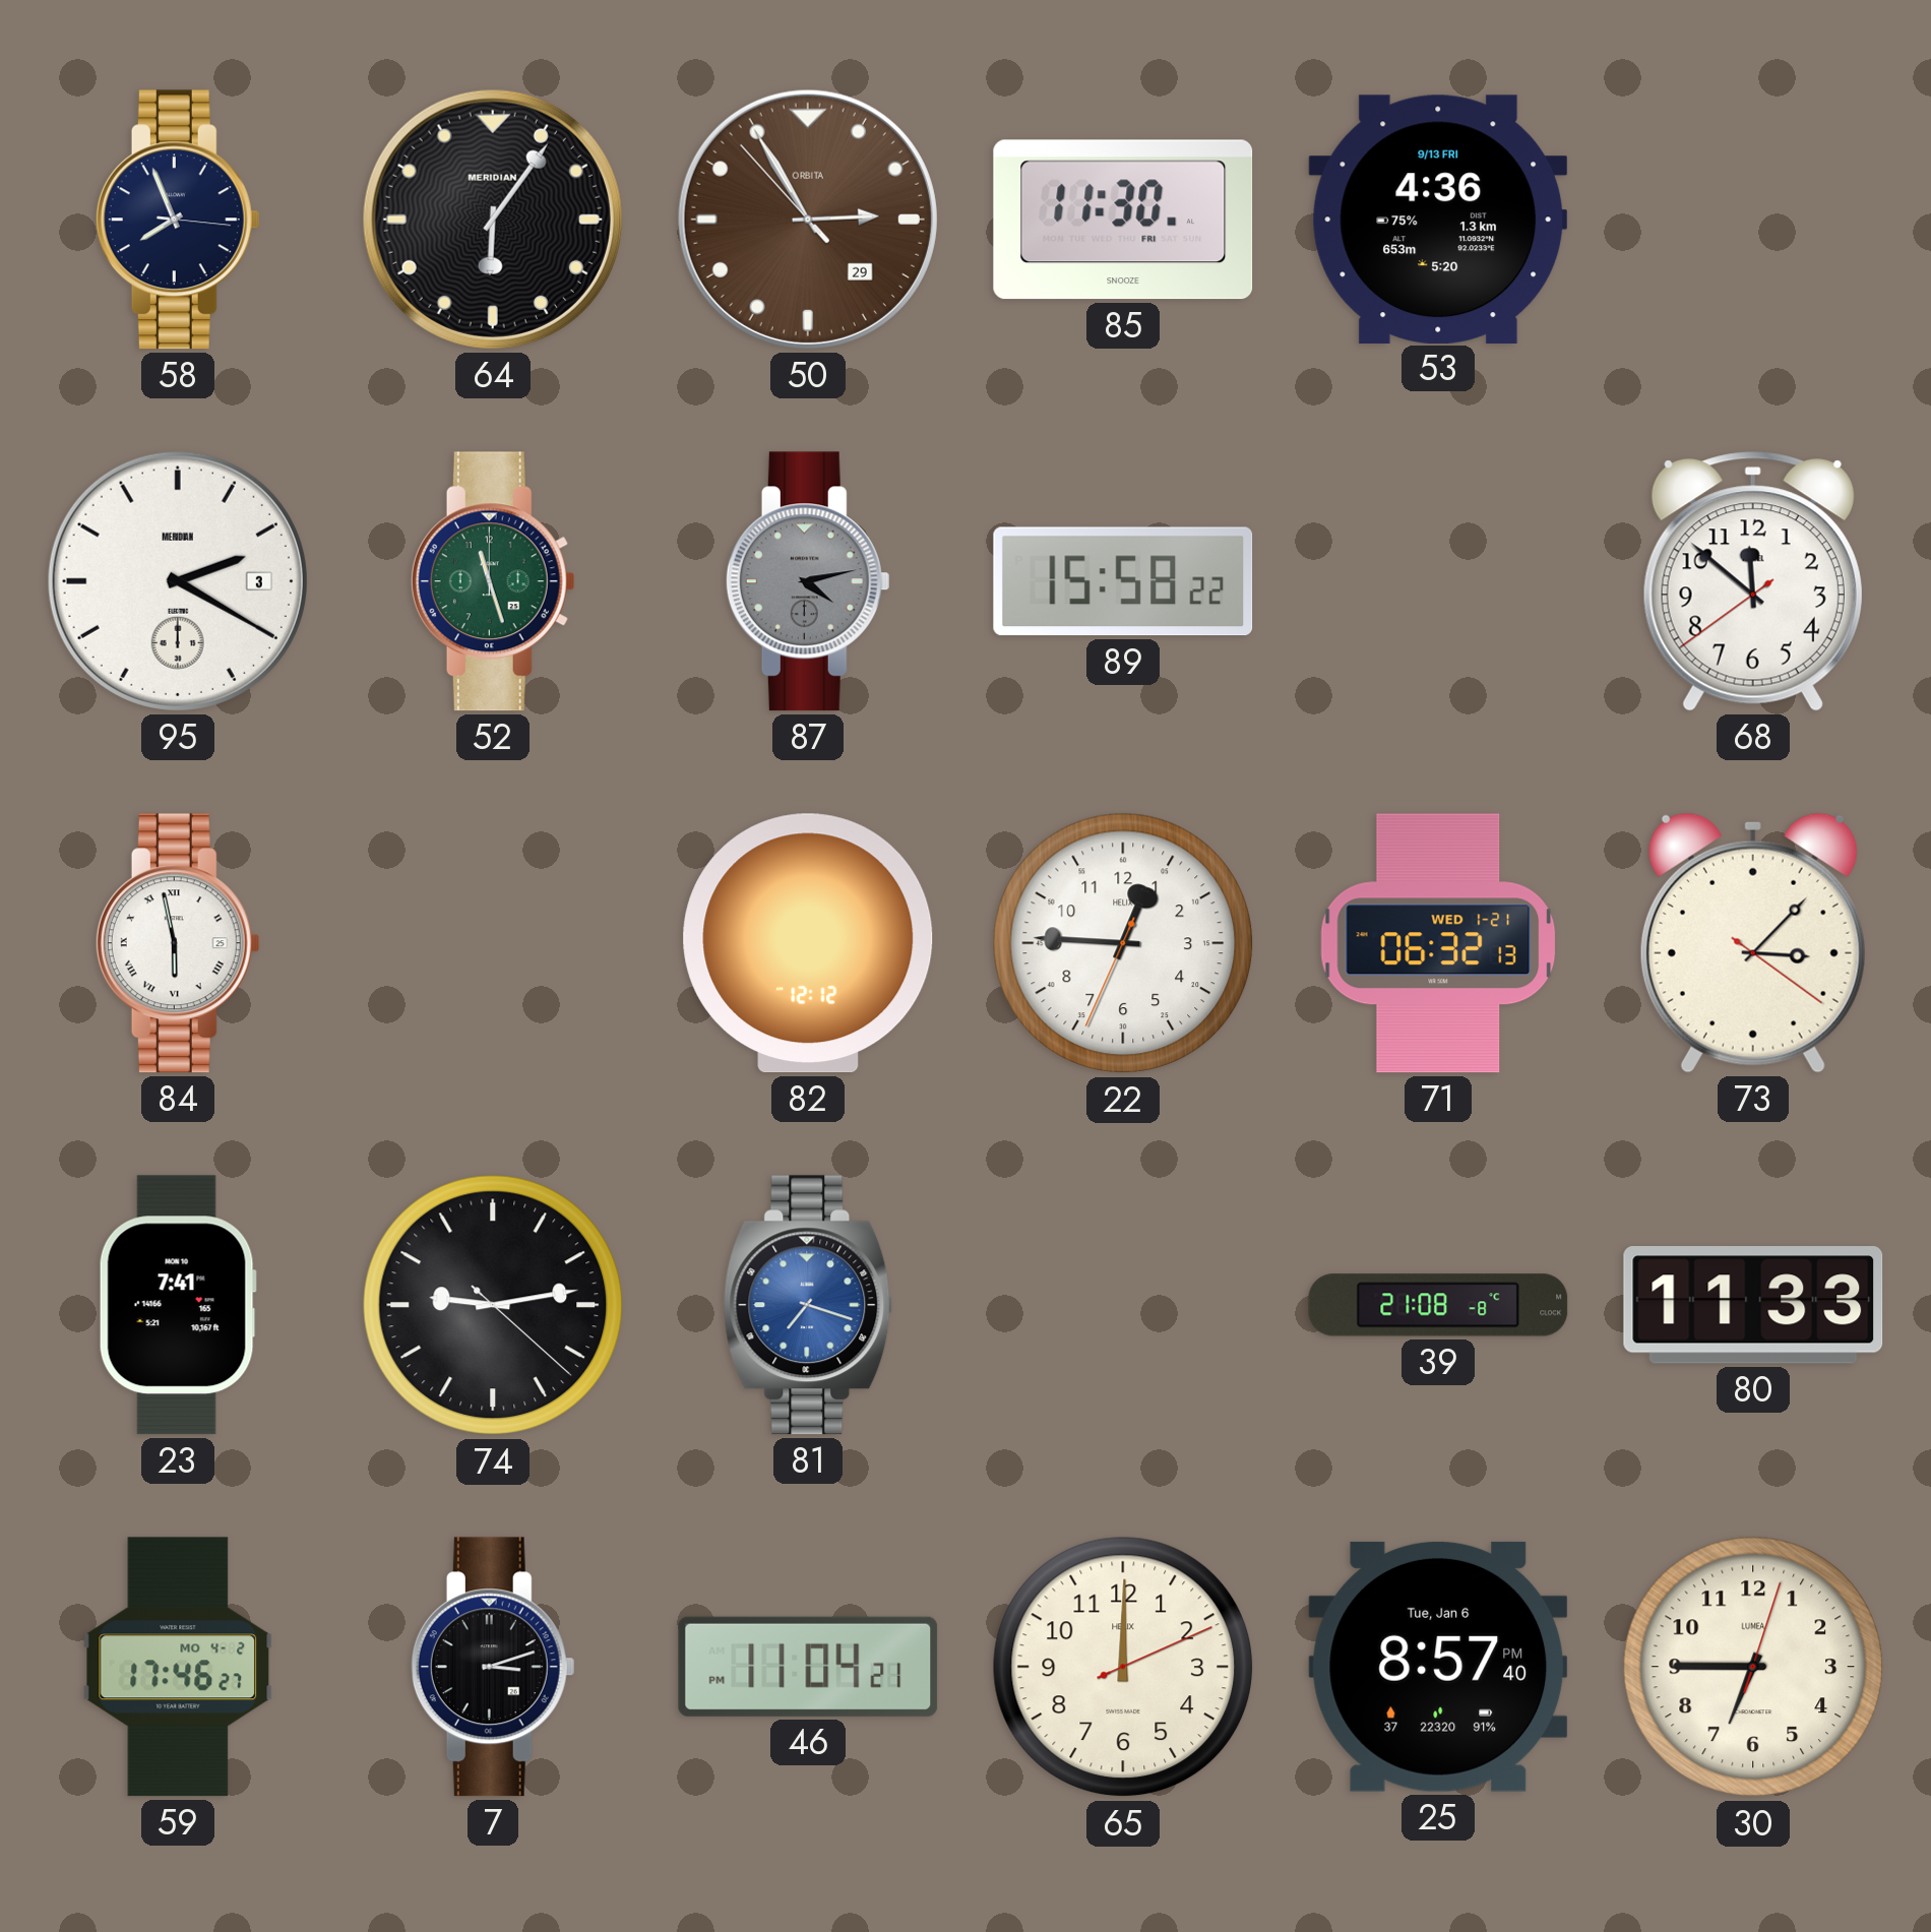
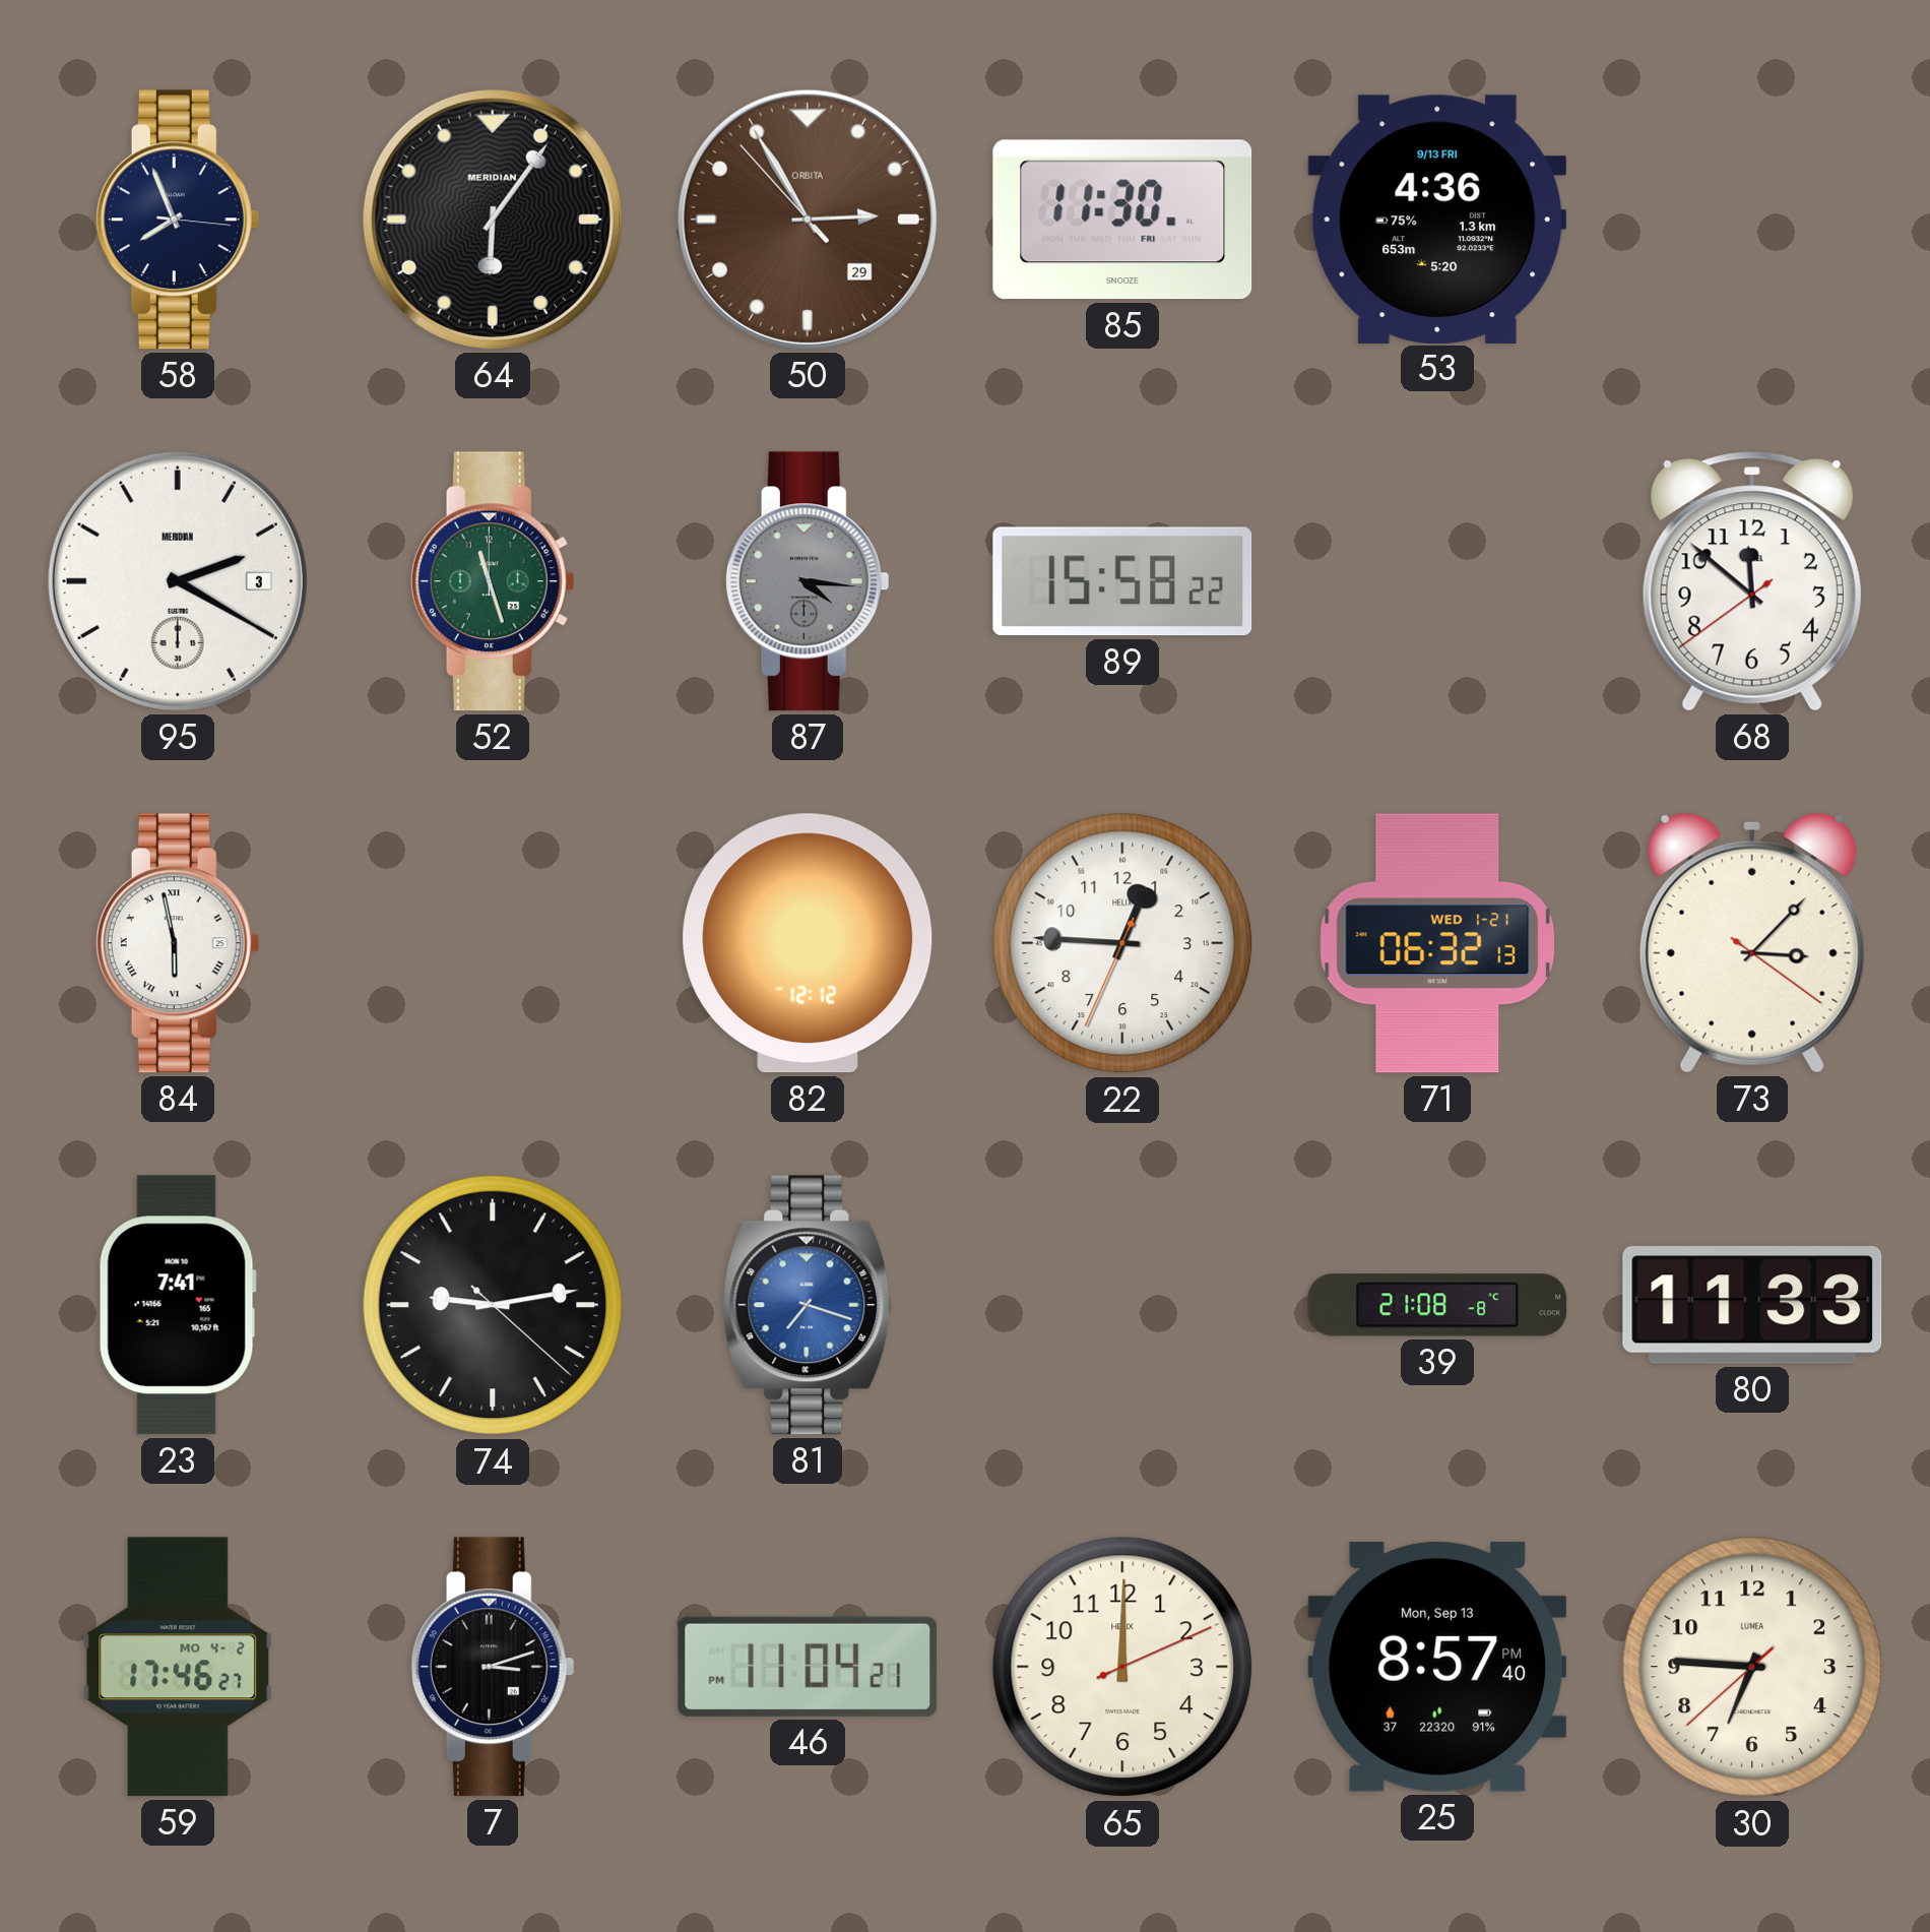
87: 4:13 -> 4:16
25 date: Tue, Jan 6 -> Mon, Sep 13
30: 6:45:03 -> 6:45:38
